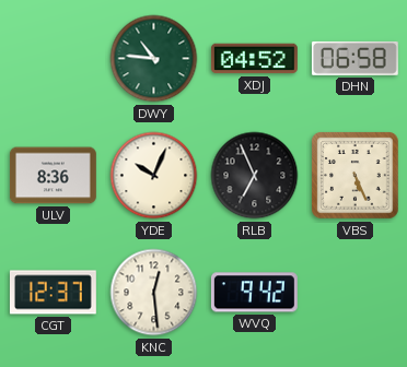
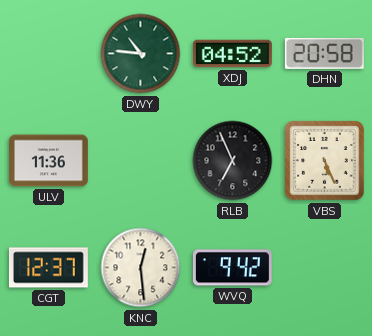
DHN: 06:58 -> 20:58
ULV: 8:36 -> 11:36
YDE: 10:04 -> none
